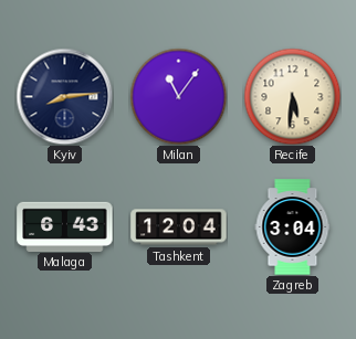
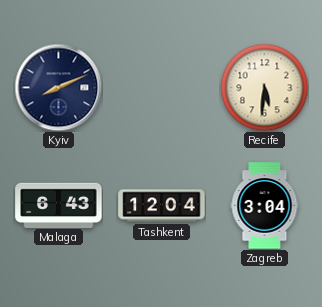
Kyiv: 8:14 -> 8:11
Milan: 11:06 -> none
